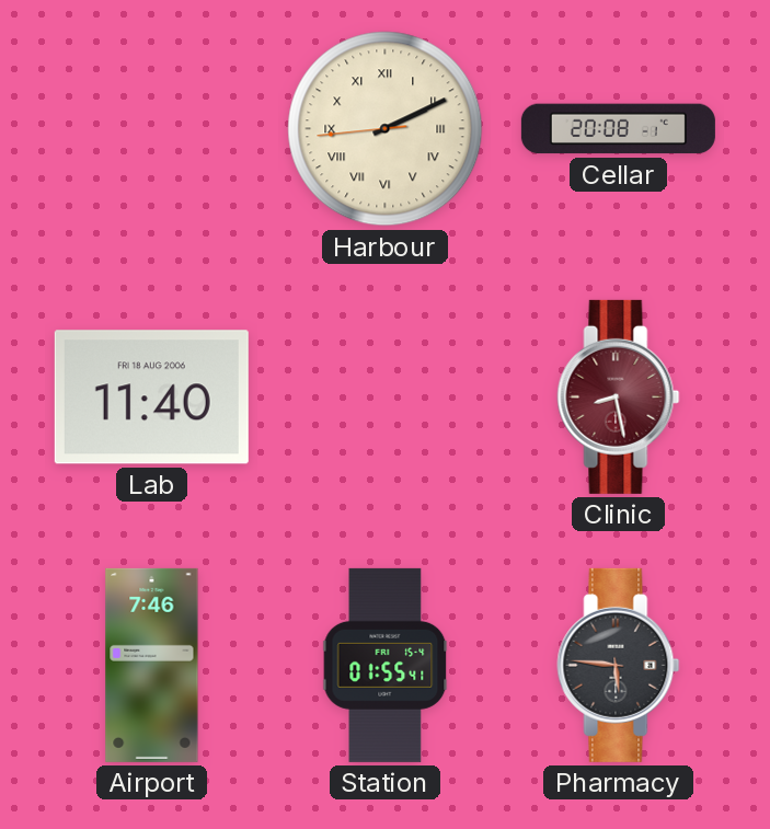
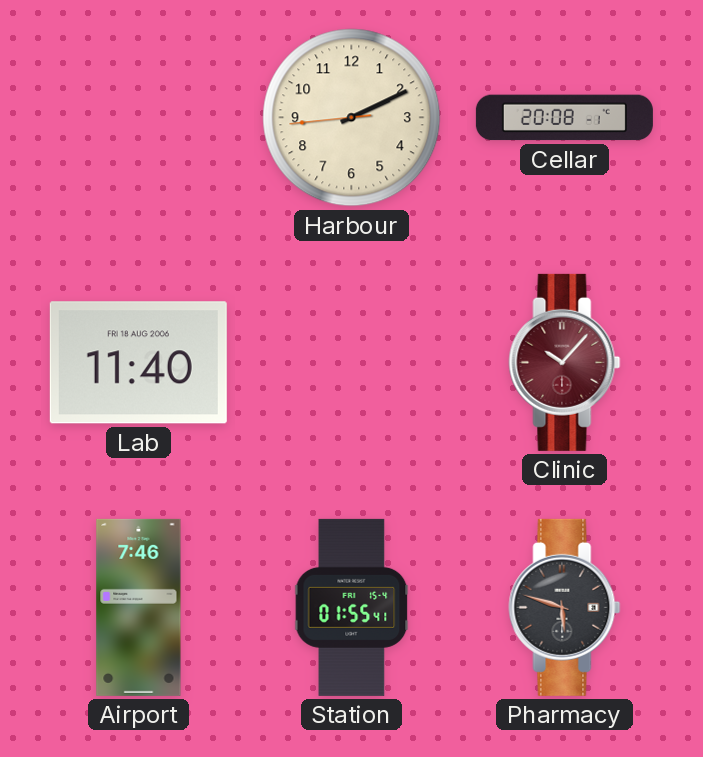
Harbour numerals: Roman -> Arabic
Clinic: 8:28 -> 10:07
Pharmacy: 5:46 -> 5:48
